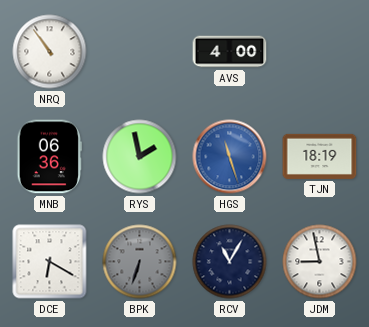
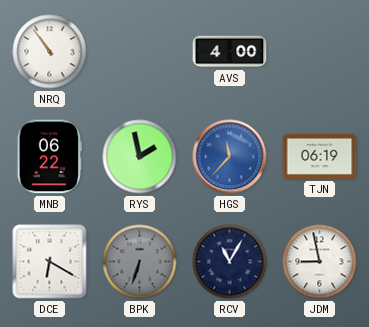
MNB: 06:36 -> 06:22
HGS: 11:27 -> 11:37
TJN: 18:19 -> 06:19
